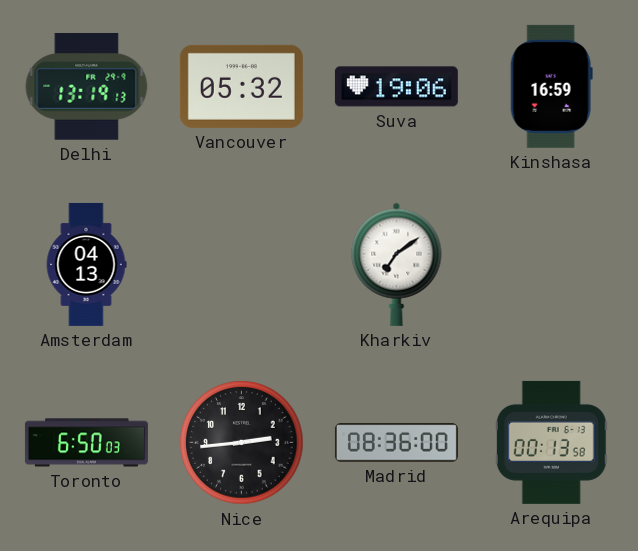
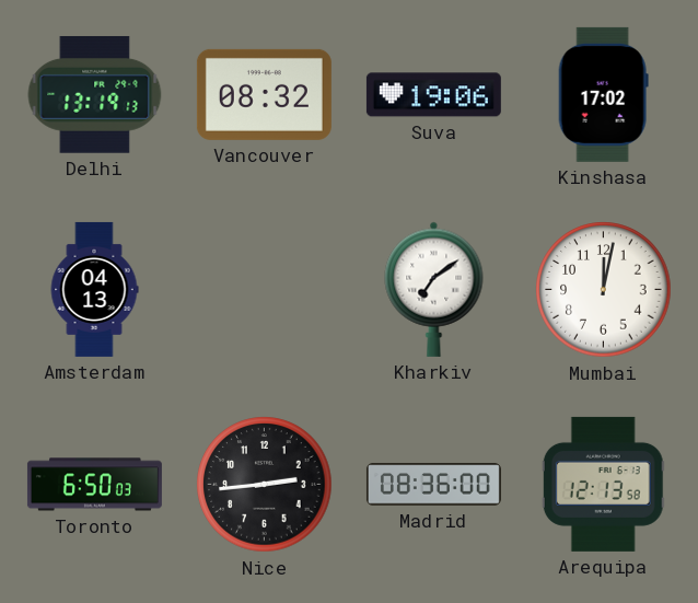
Vancouver: 05:32 -> 08:32
Kinshasa: 16:59 -> 17:02
Mumbai: none -> 12:02
Arequipa: 00:13 -> 12:13
